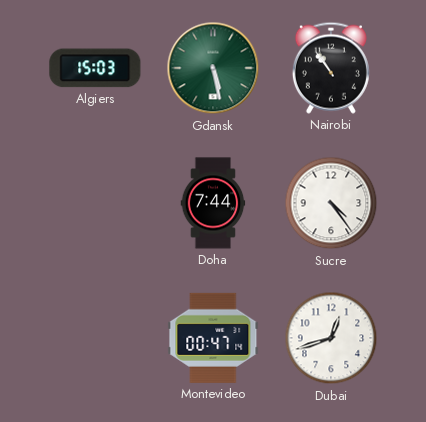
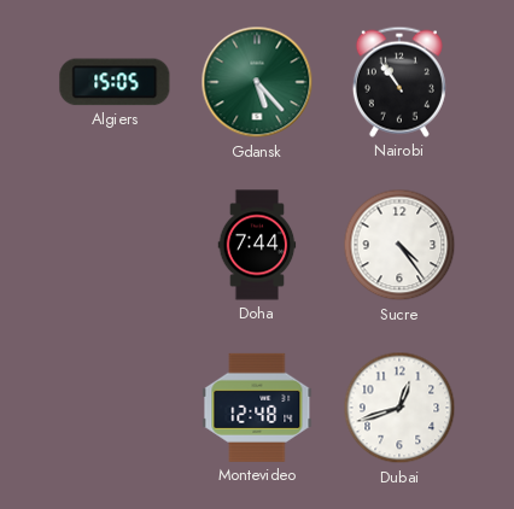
Algiers: 15:03 -> 15:05
Gdansk: 5:28 -> 5:23
Montevideo: 00:47 -> 12:48
